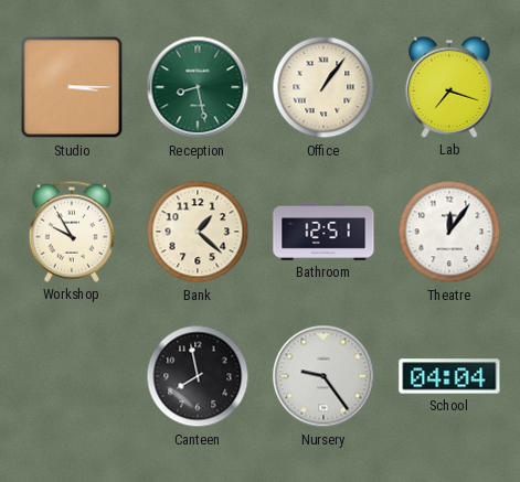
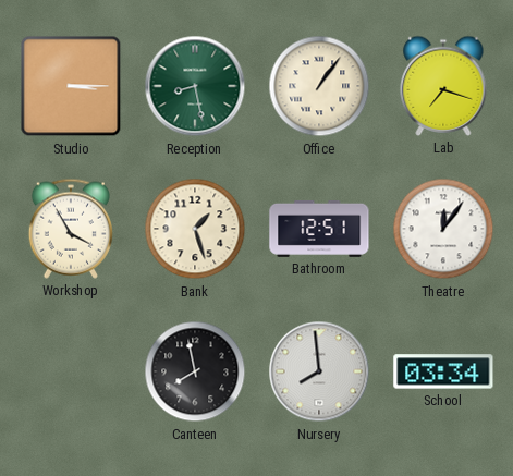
Workshop: 9:55 -> 3:55
Bank: 1:22 -> 1:27
Nursery: 9:24 -> 7:59
School: 04:04 -> 03:34
